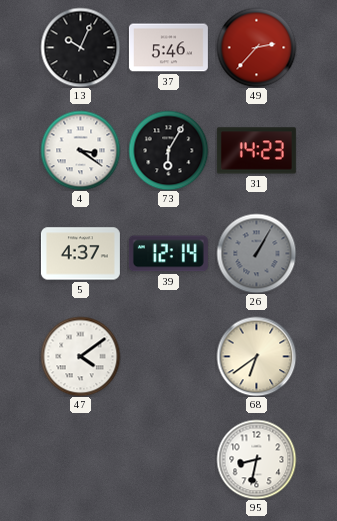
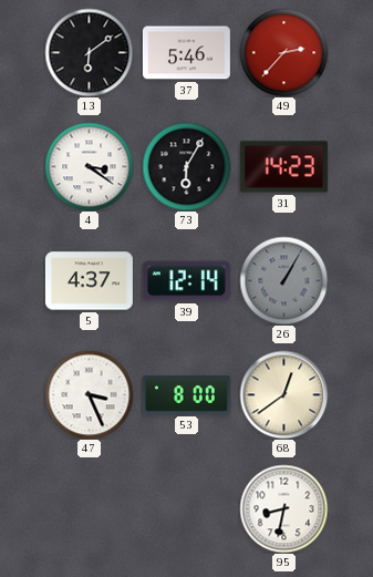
13: 10:04 -> 6:09
47: 4:09 -> 3:26
53: none -> 8:00
68: 6:39 -> 12:39
